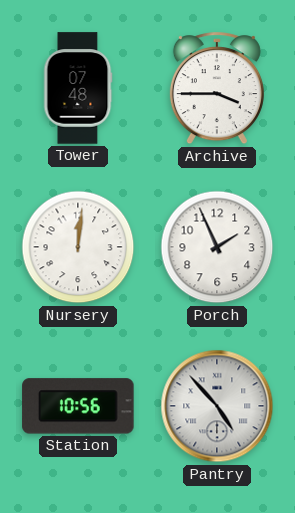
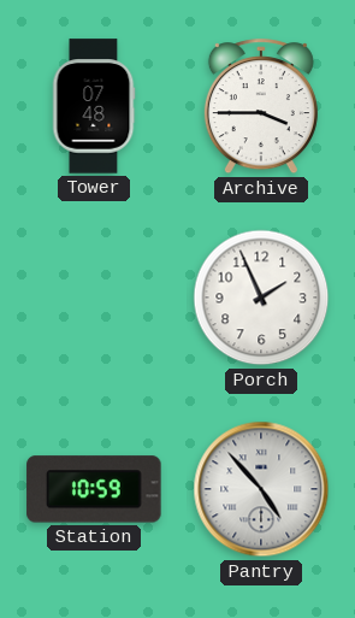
Nursery: 12:01 -> none
Station: 10:56 -> 10:59
